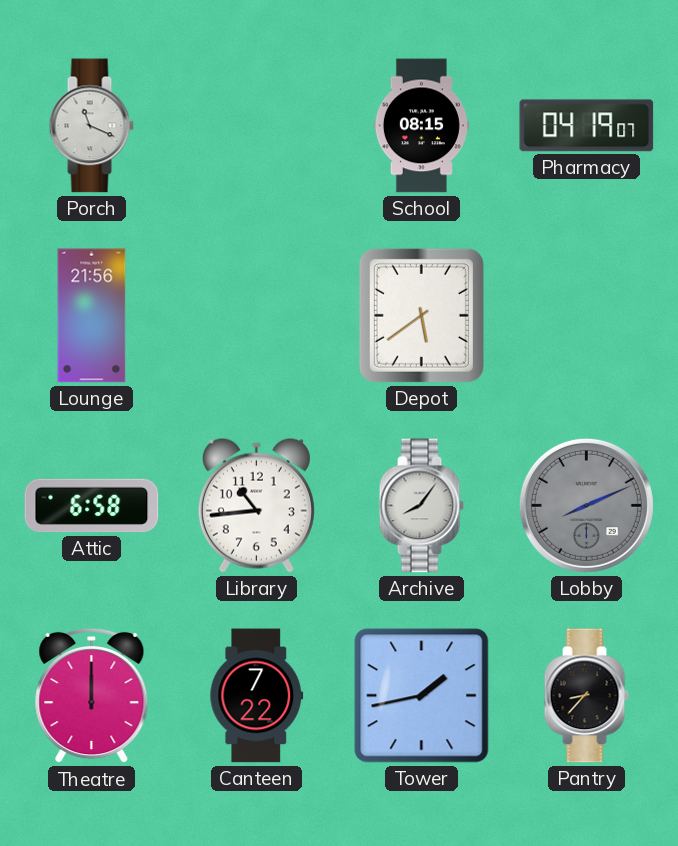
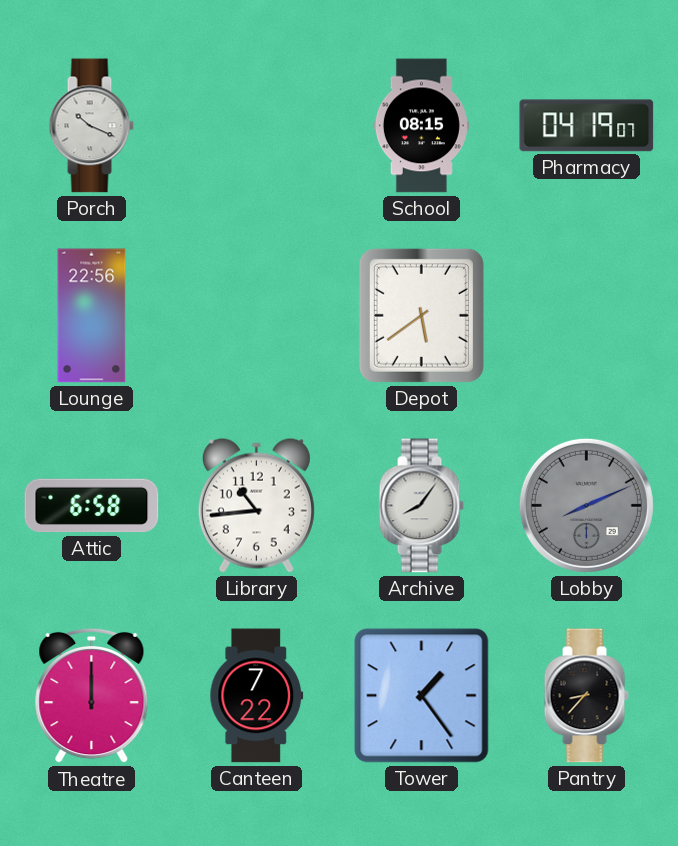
Porch: 11:19 -> 10:19
Lounge: 21:56 -> 22:56
Tower: 1:43 -> 1:24
